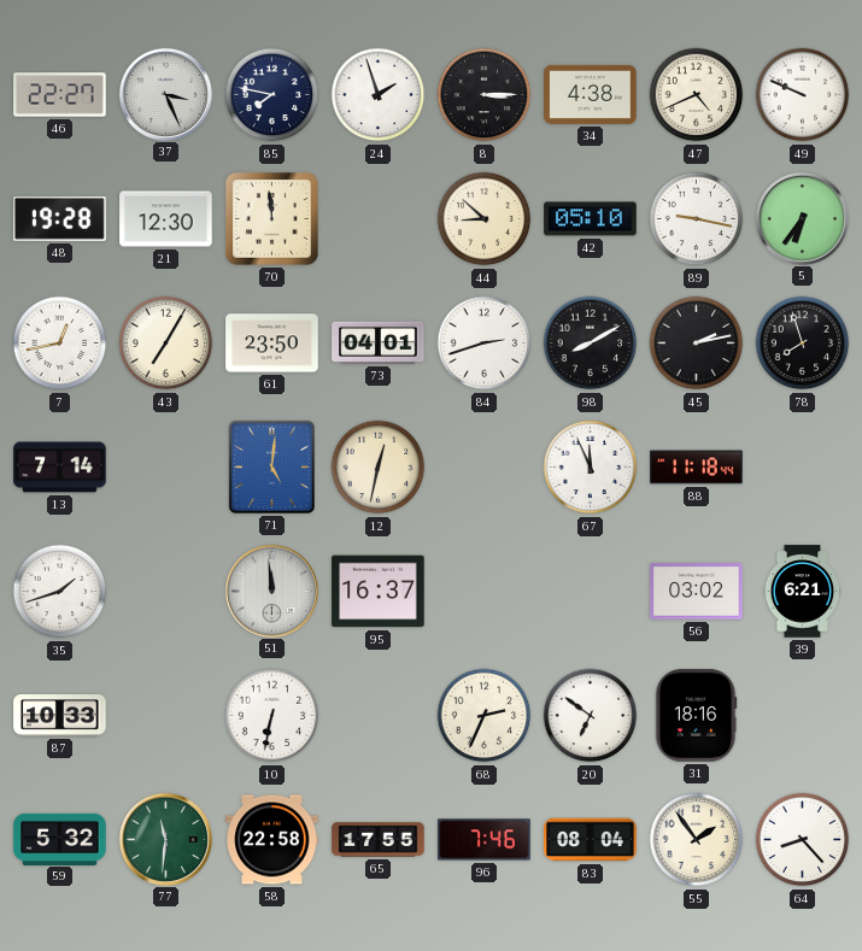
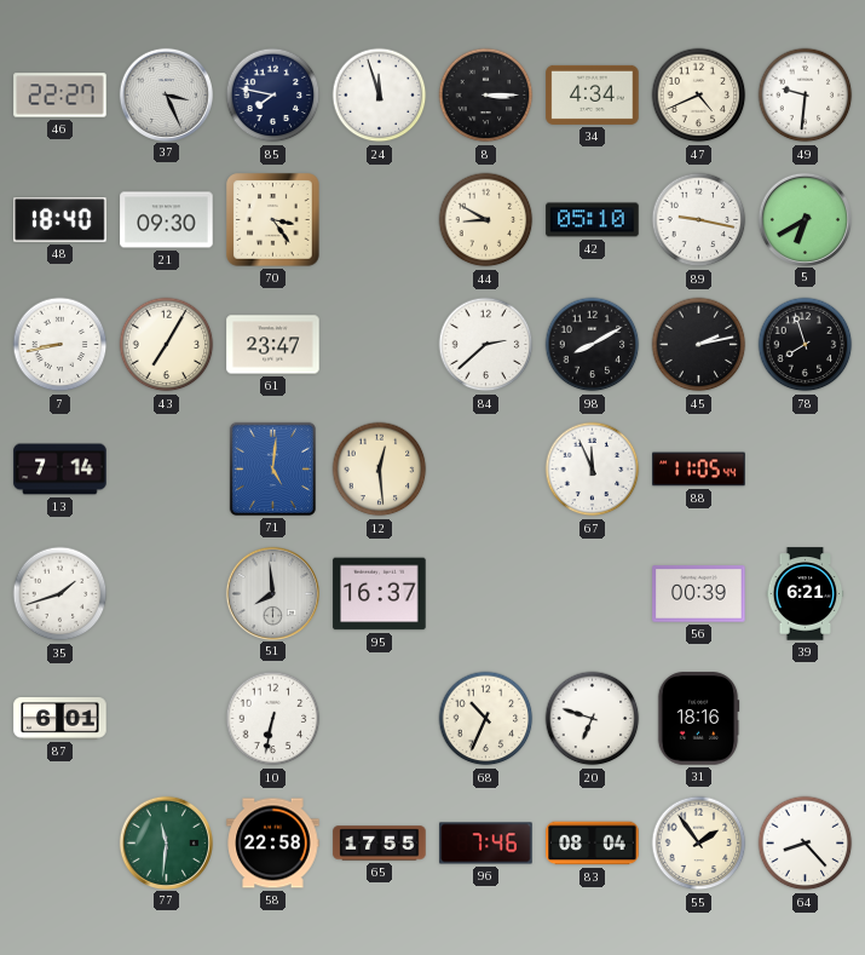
24: 1:57 -> 11:57
34: 4:38 -> 4:34
49: 9:49 -> 9:31
48: 19:28 -> 18:40
21: 12:30 -> 09:30
70: 11:59 -> 3:24
44: 8:52 -> 8:50
5: 6:36 -> 6:40
7: 12:43 -> 8:43
61: 23:50 -> 23:47
73: 04:01 -> none
84: 2:42 -> 2:38
12: 12:32 -> 12:29
88: 11:18 -> 11:05
51: 11:59 -> 7:59
56: 03:02 -> 00:39
87: 10:33 -> 6:01
68: 2:34 -> 10:34
20: 6:51 -> 6:48
59: 5:32 -> none
